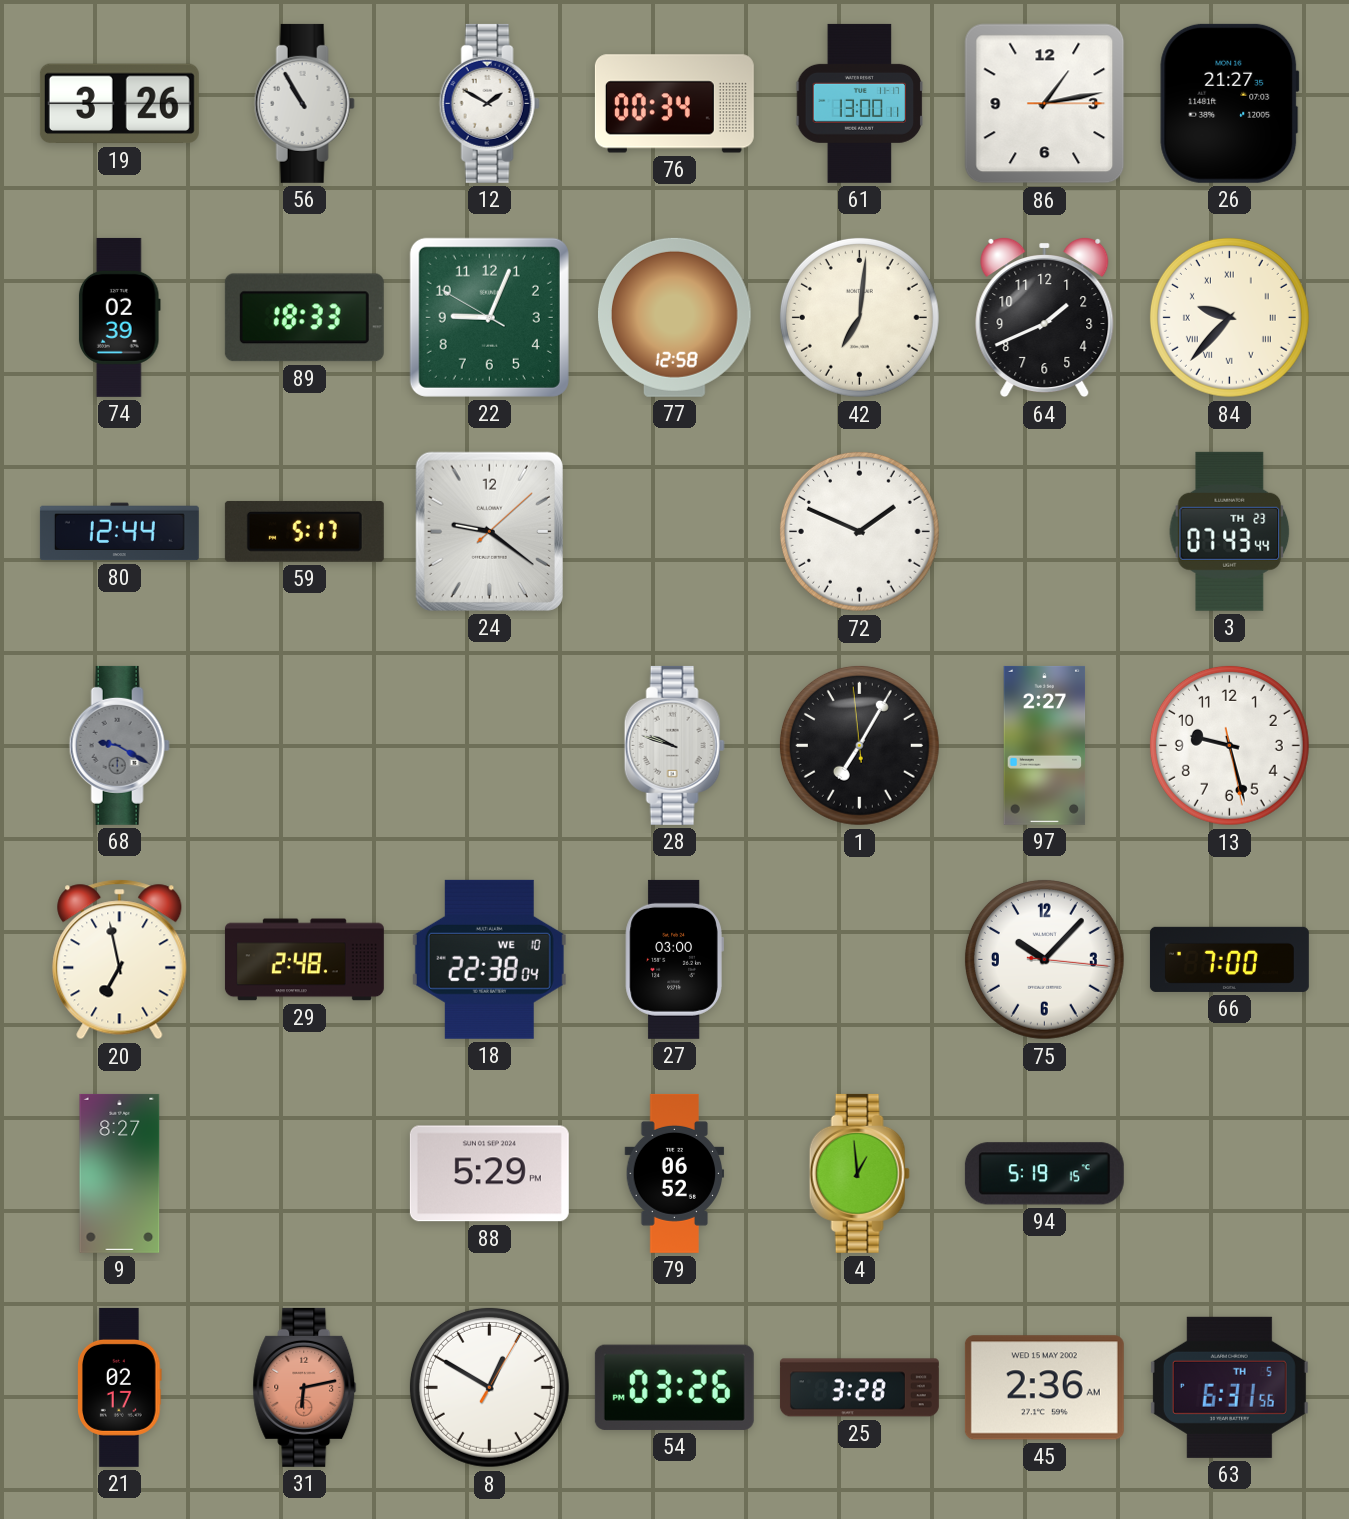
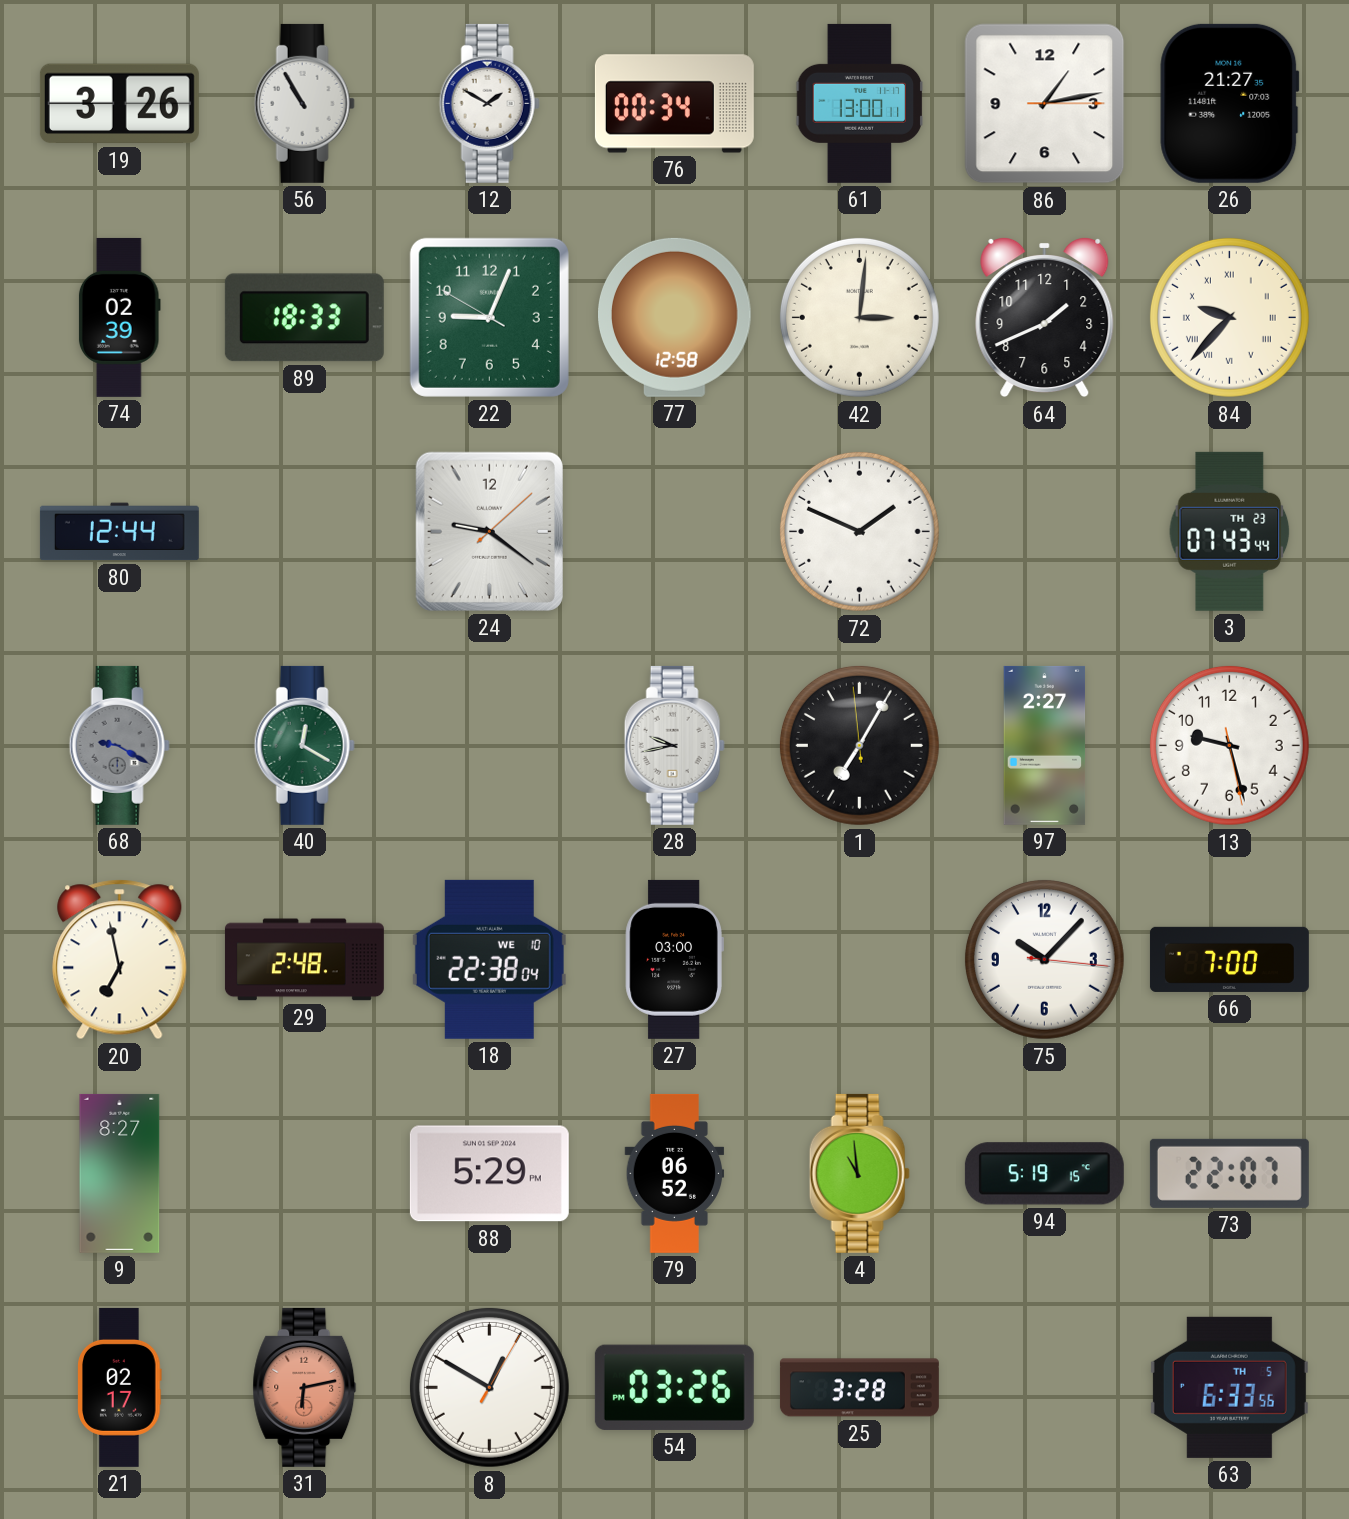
42: 7:01 -> 3:01
59: 5:17 -> none
40: none -> 12:20
28: 9:48 -> 9:43
4: 12:59 -> 10:59
73: none -> 22:07
45: 2:36 -> none
63: 6:31 -> 6:33
